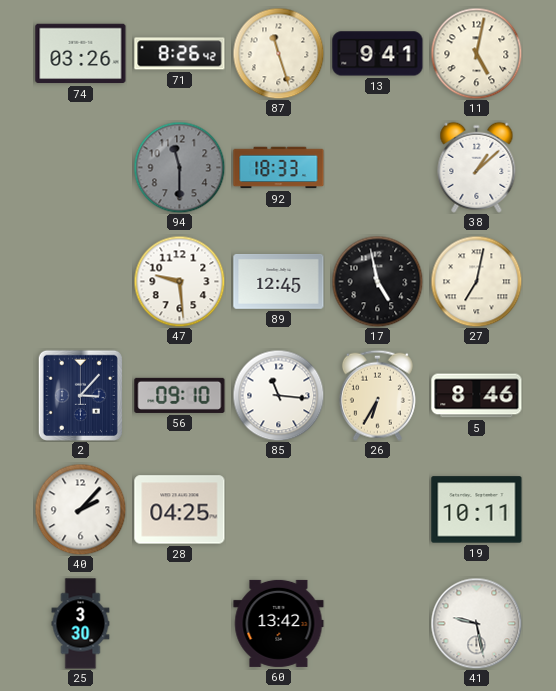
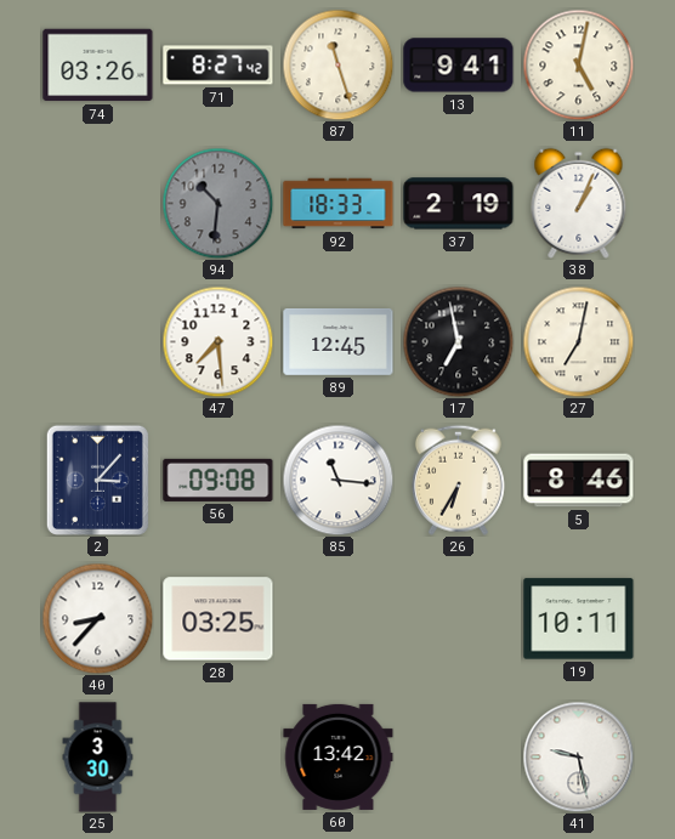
71: 8:26 -> 8:27
94: 11:30 -> 10:31
37: none -> 2:19
38: 1:08 -> 1:04
47: 9:29 -> 7:29
17: 4:58 -> 6:58
56: 09:10 -> 09:08
40: 2:07 -> 8:37
28: 04:25 -> 03:25
